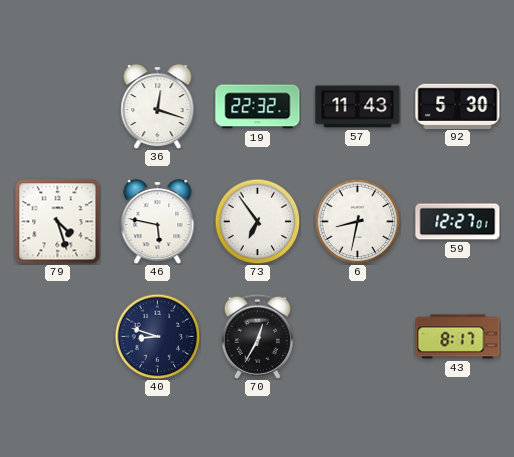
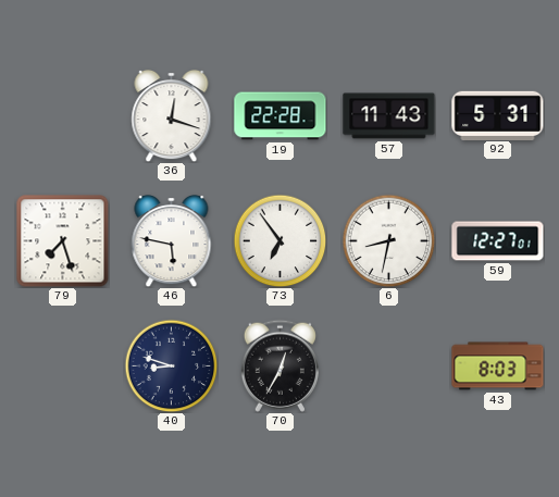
19: 22:32 -> 22:28
92: 5:30 -> 5:31
79: 4:27 -> 7:27
43: 8:17 -> 8:03
